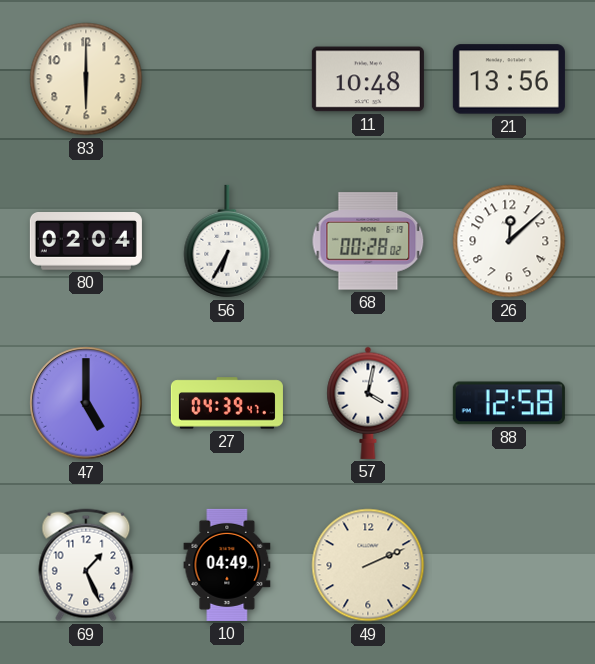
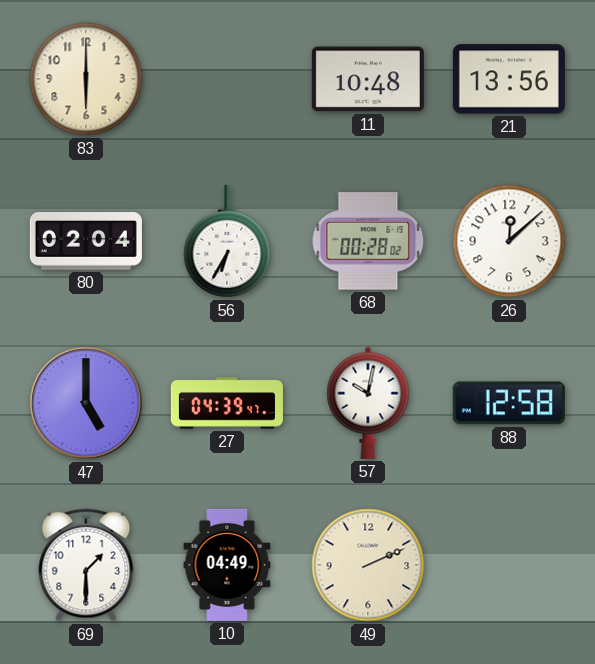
57: 4:02 -> 10:02
69: 1:26 -> 1:30
